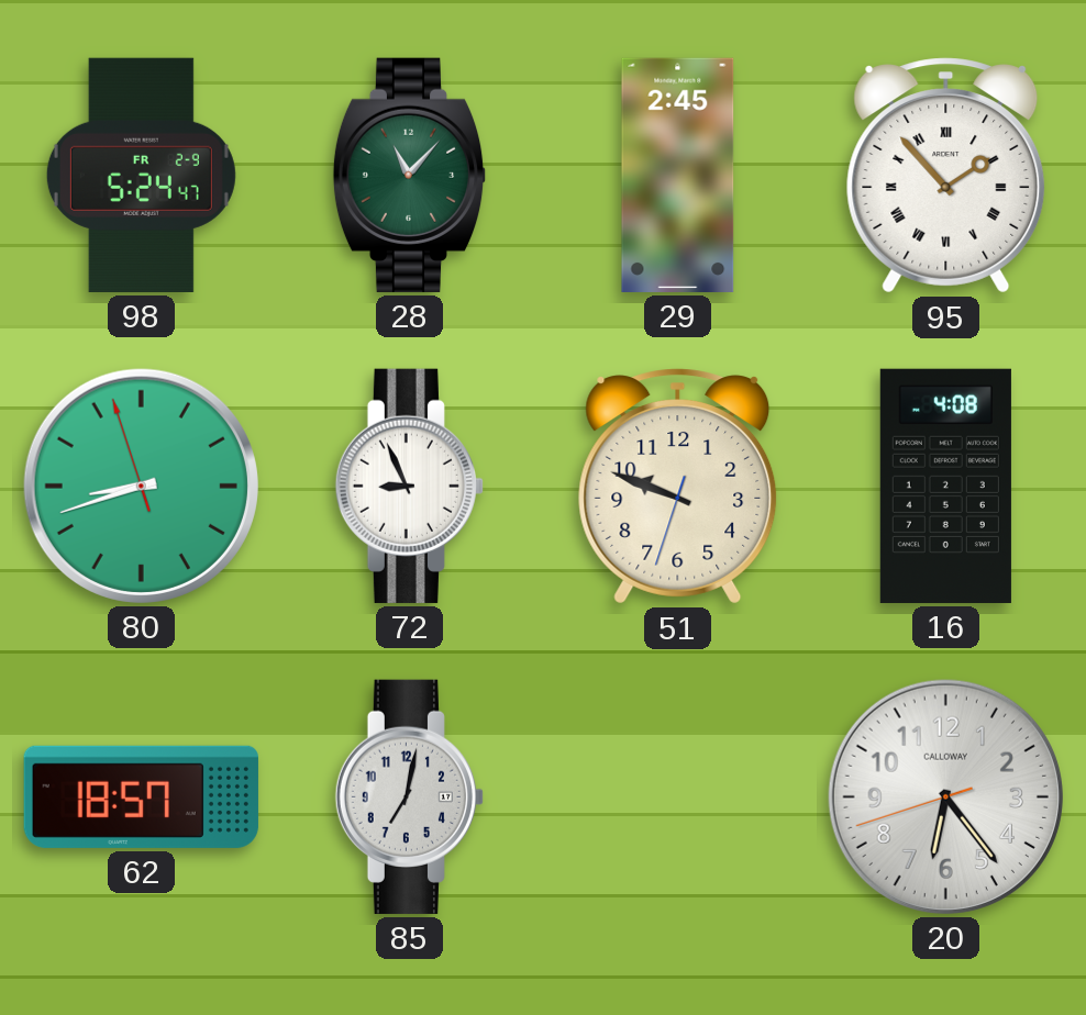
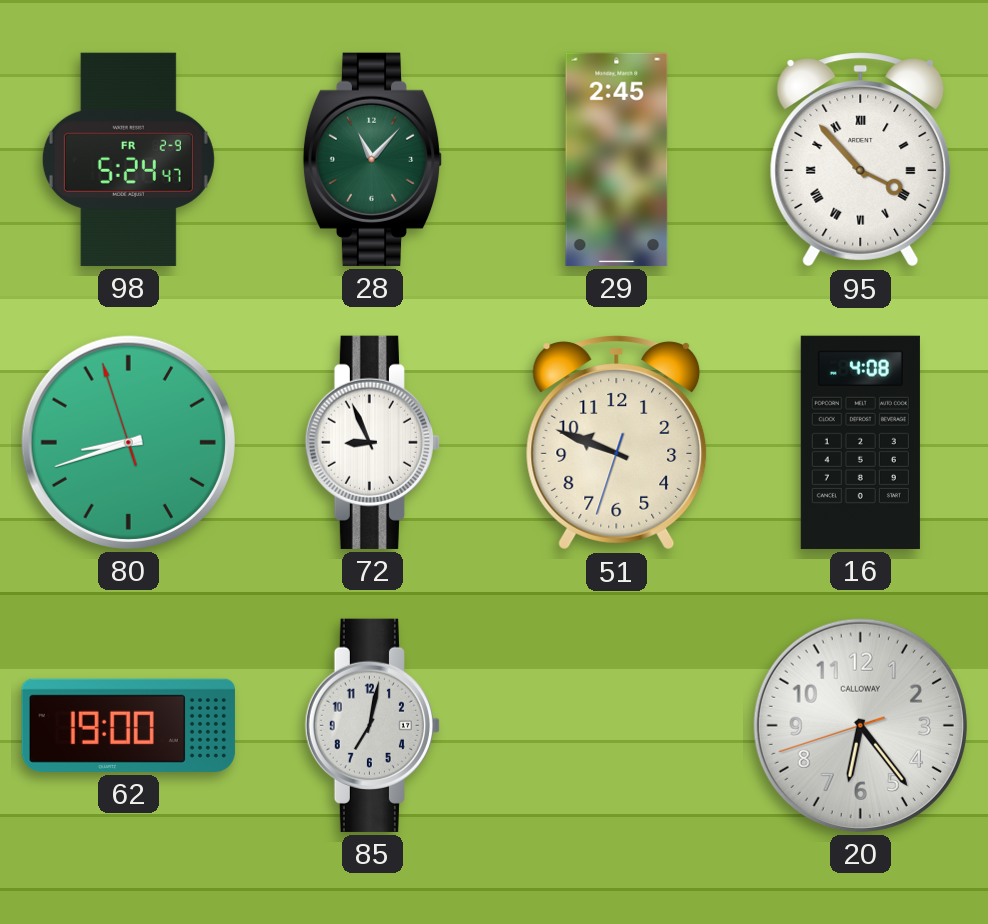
95: 1:53 -> 3:53
62: 18:57 -> 19:00
